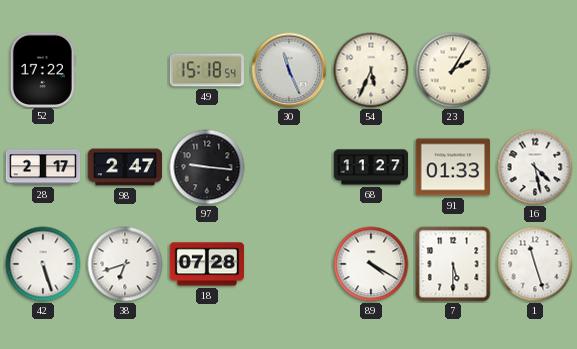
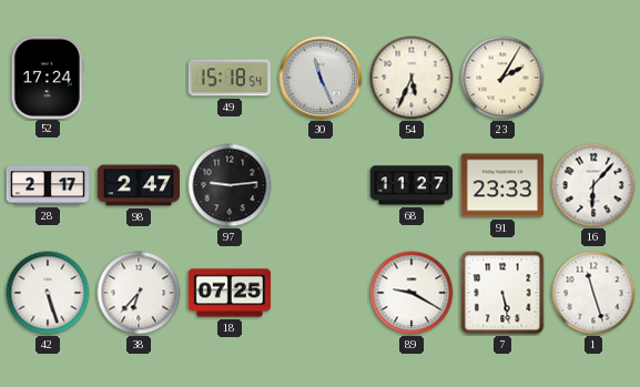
52: 17:22 -> 17:24
97: 9:16 -> 9:14
91: 01:33 -> 23:33
16: 4:28 -> 6:07
38: 6:42 -> 6:37
18: 07:28 -> 07:25
89: 4:20 -> 9:20
7: 5:30 -> 5:28
